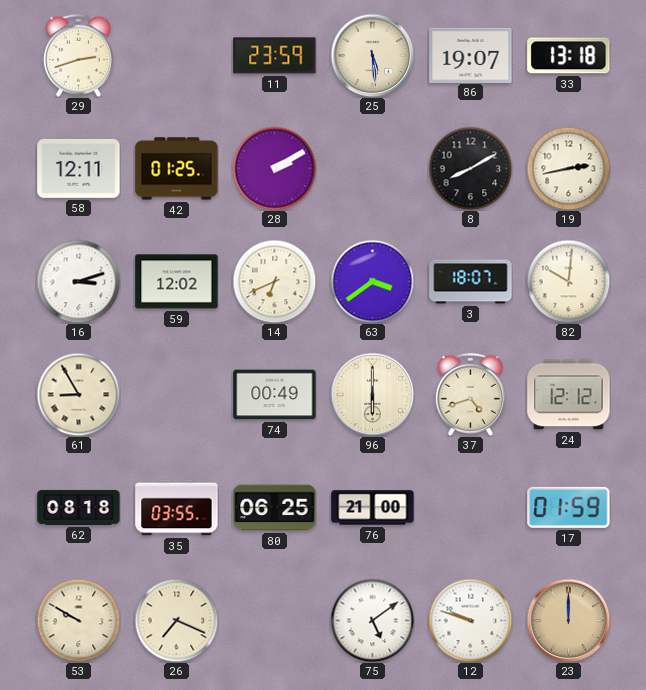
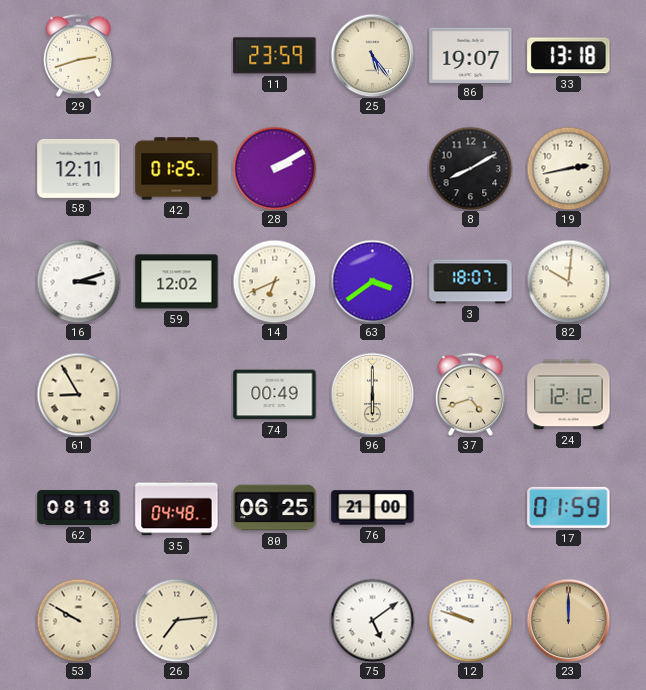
25: 5:29 -> 5:24
35: 03:55 -> 04:48
26: 7:19 -> 7:14
